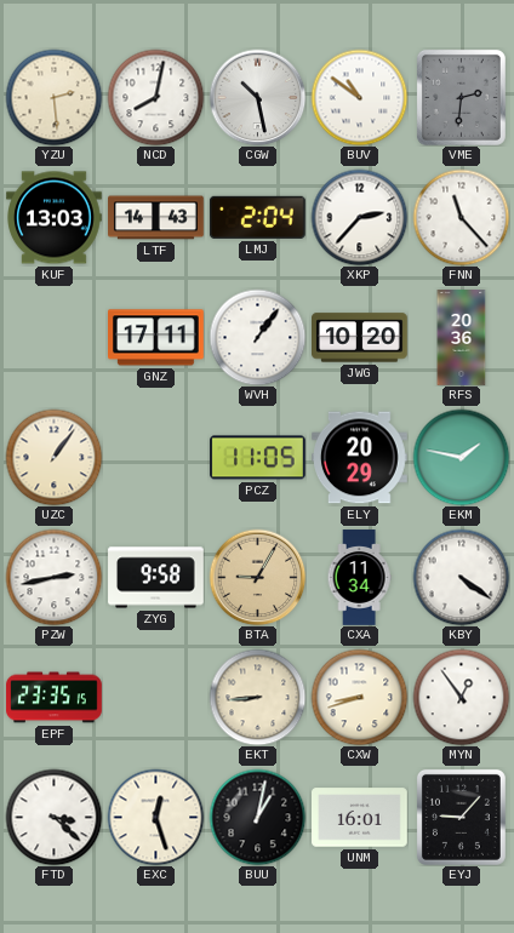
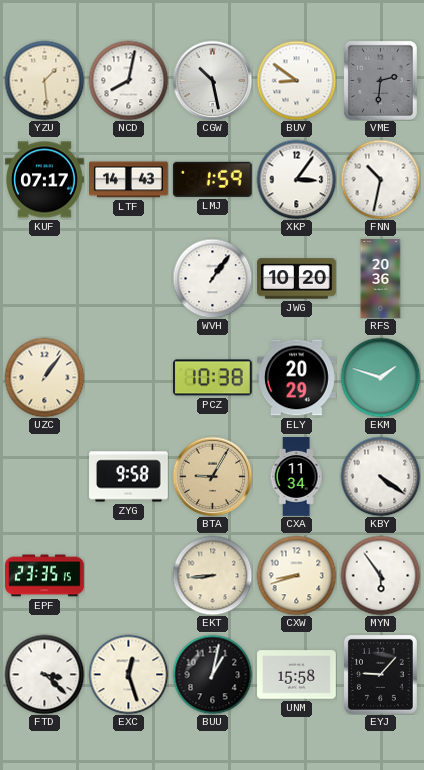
YZU: 2:29 -> 1:29
BUV: 10:51 -> 8:51
KUF: 13:03 -> 07:17
LMJ: 2:04 -> 1:59
XKP: 2:37 -> 3:06
FNN: 11:23 -> 10:32
GNZ: 17:11 -> none
PCZ: 11:05 -> 10:38
EKM: 1:47 -> 1:48
PZW: 2:43 -> none
MYN: 12:54 -> 5:54
UNM: 16:01 -> 15:58
